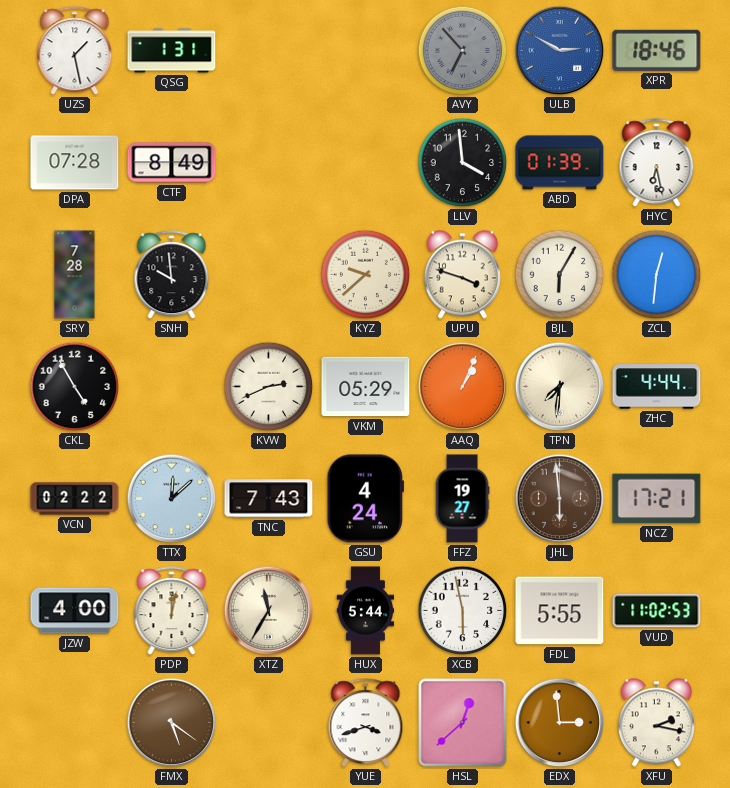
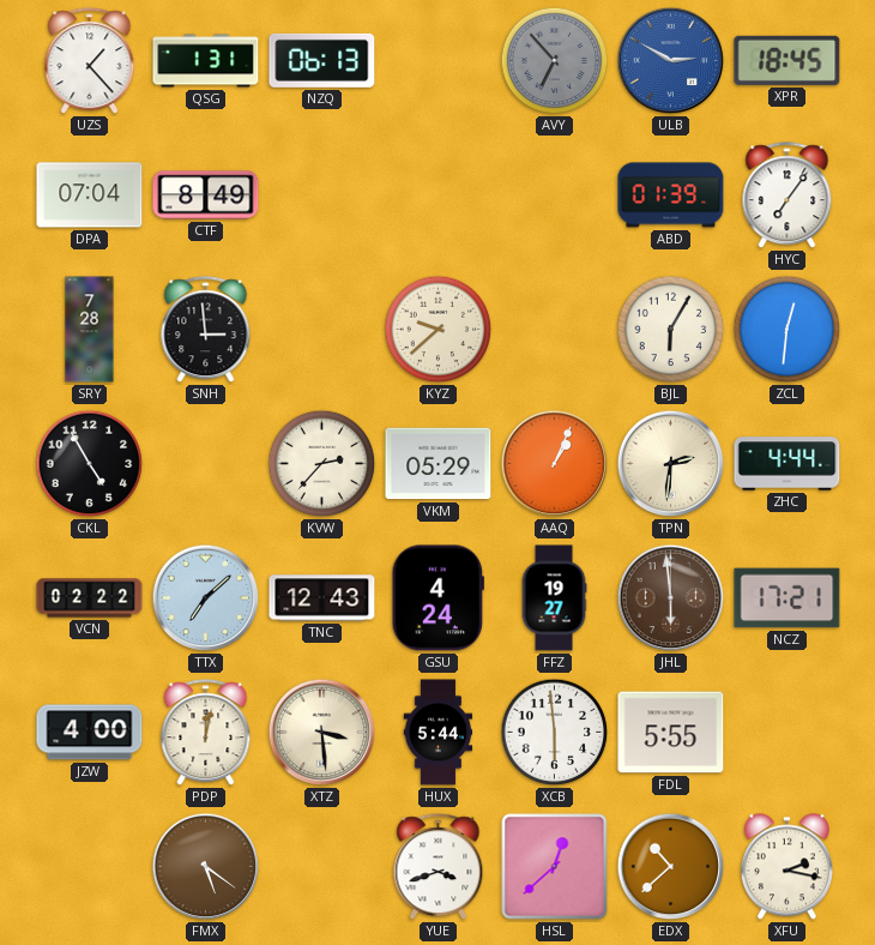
UZS: 1:28 -> 1:23
NZQ: none -> 06:13
XPR: 18:46 -> 18:45
DPA: 07:28 -> 07:04
LLV: 3:59 -> none
HYC: 6:28 -> 7:06
SNH: 9:59 -> 2:59
UPU: 3:48 -> none
KVW: 2:41 -> 2:37
TPN: 7:31 -> 2:31
TTX: 12:08 -> 7:08
TNC: 7:43 -> 12:43
XTZ: 11:35 -> 3:29
XCB: 5:58 -> 5:59
VUD: 11:02 -> none
EDX: 2:59 -> 10:38
